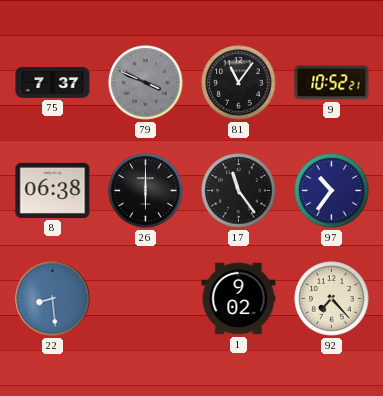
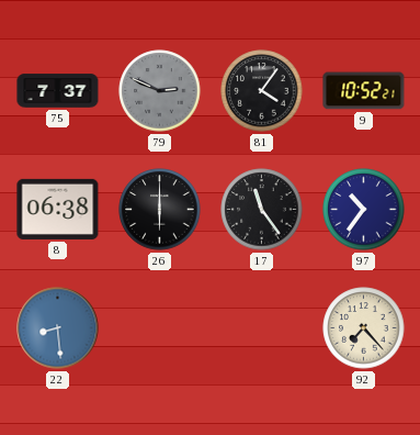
79: 3:49 -> 2:49
81: 11:06 -> 4:06
1: 9:02 -> none
